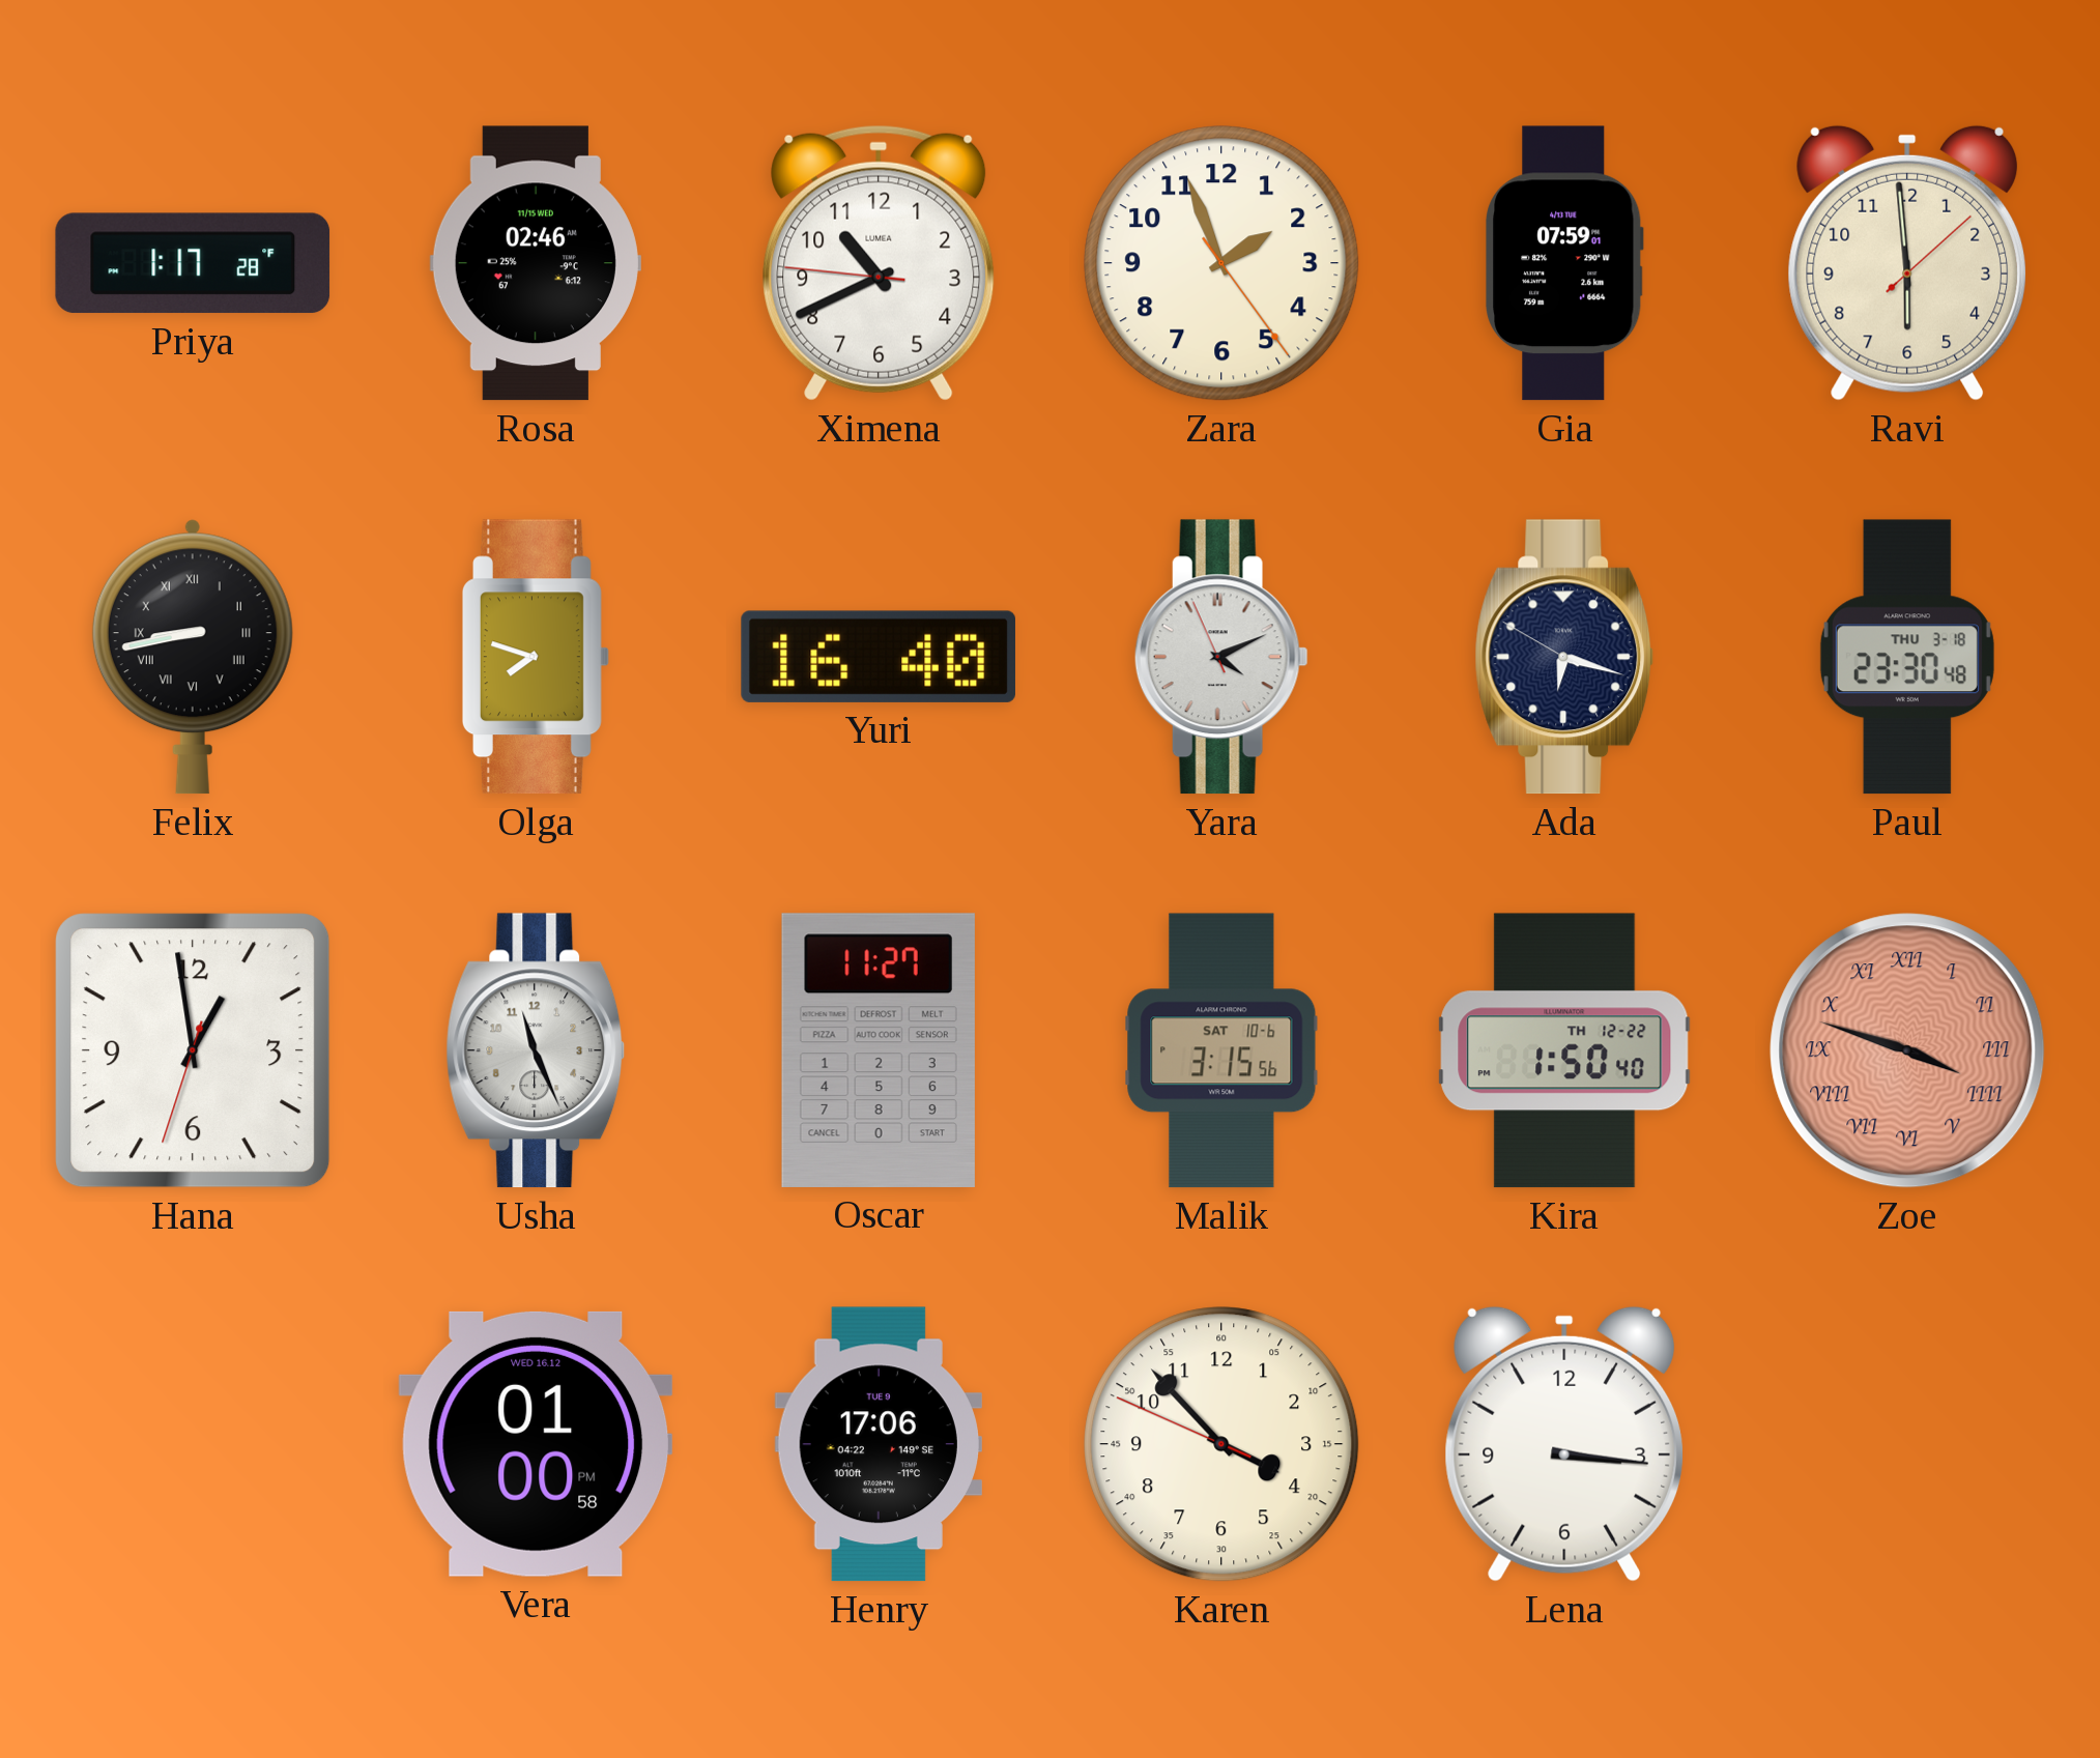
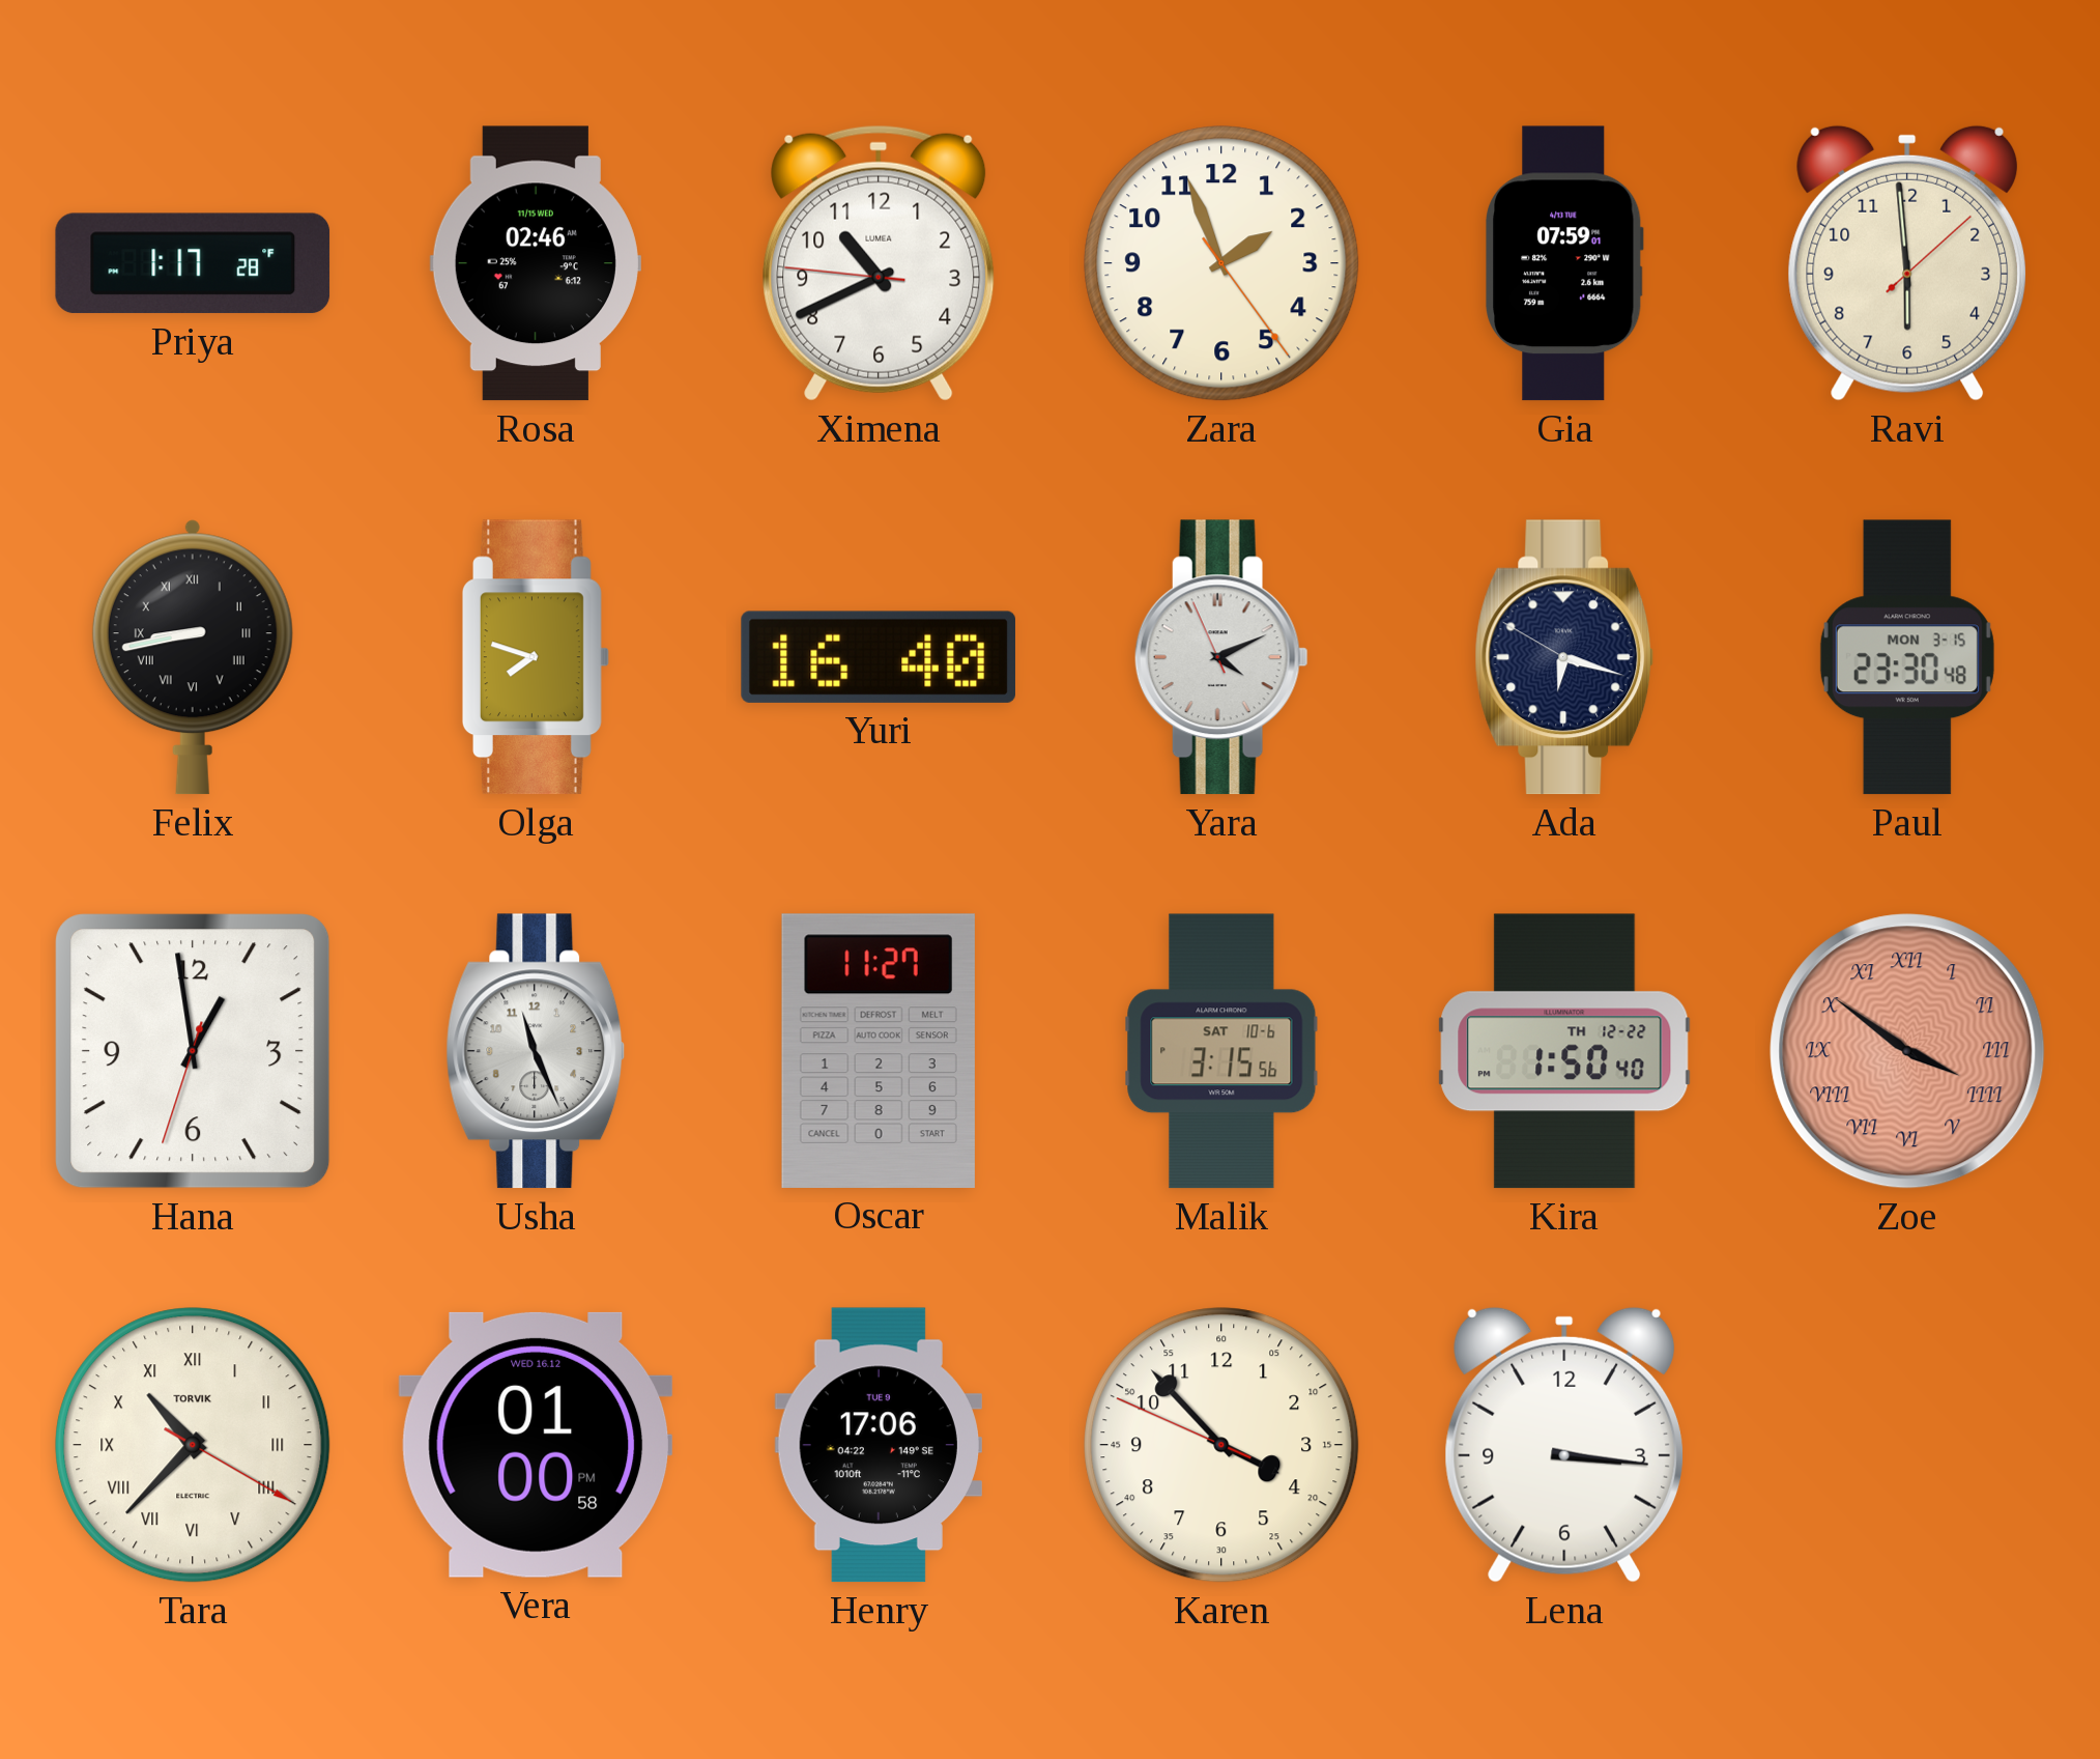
Paul date: THU 3-18 -> MON 3-15
Zoe: 3:48 -> 3:51
Tara: none -> 10:37
